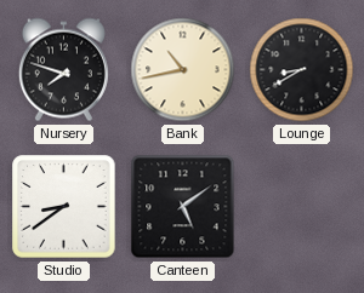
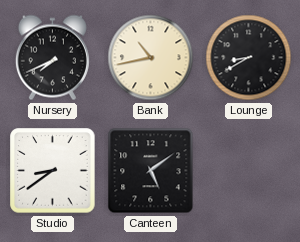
Nursery: 7:48 -> 7:41
